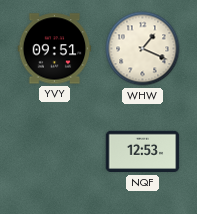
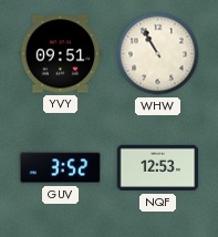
WHW: 1:19 -> 10:55
GUV: none -> 3:52
